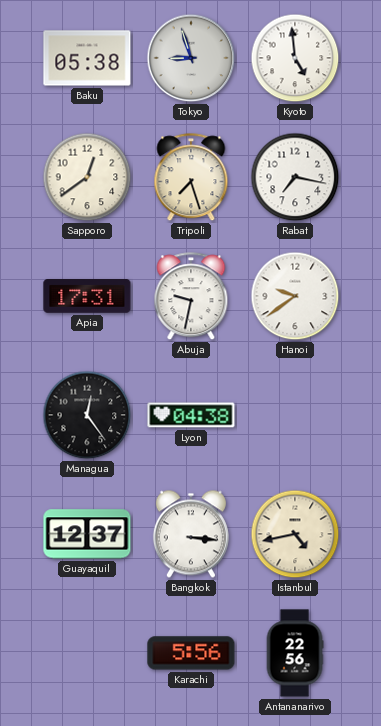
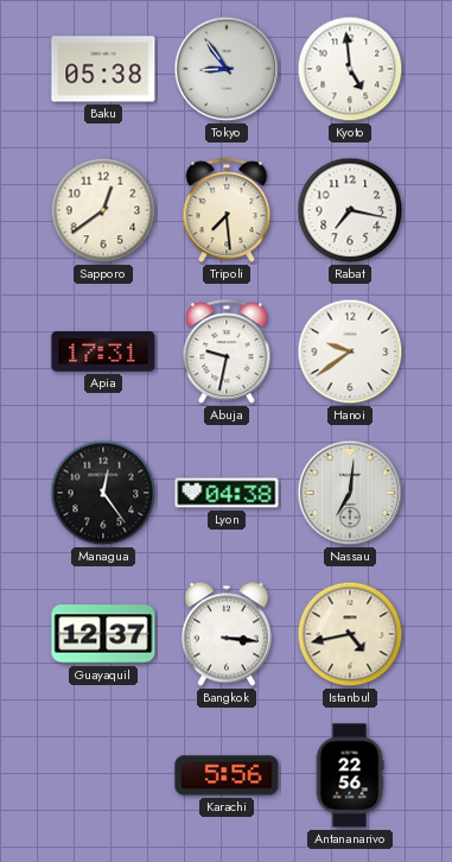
Tokyo: 8:57 -> 8:54
Tripoli: 7:27 -> 7:29
Nassau: none -> 7:01
